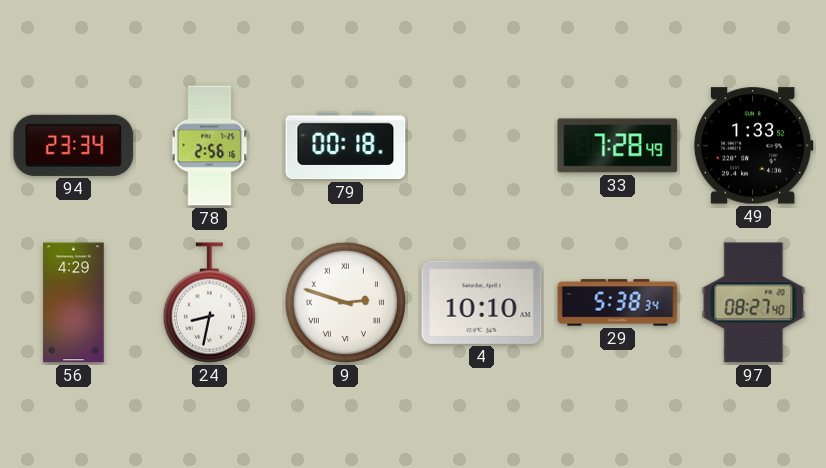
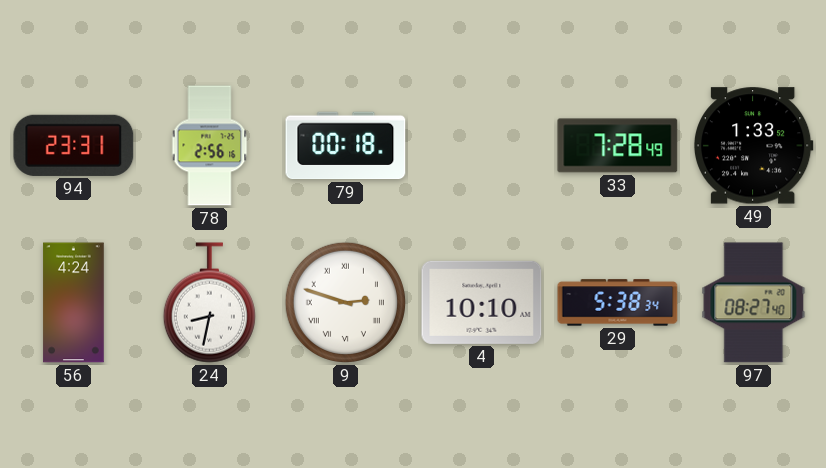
94: 23:34 -> 23:31
56: 4:29 -> 4:24
